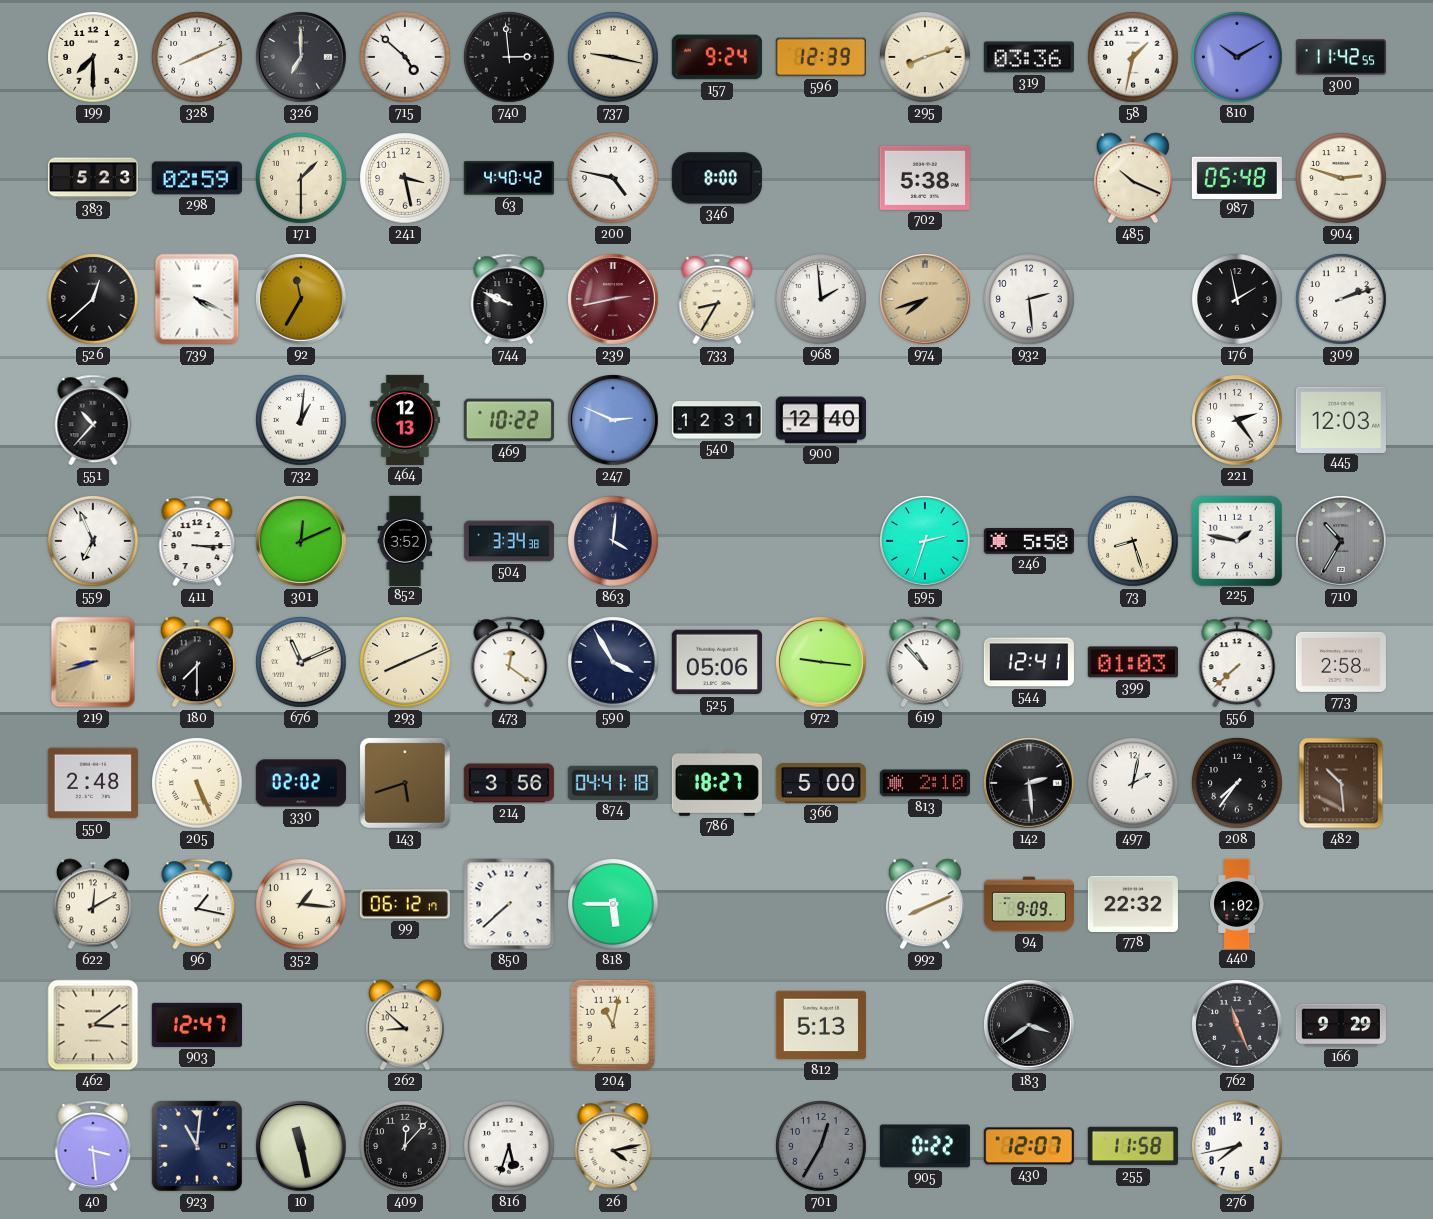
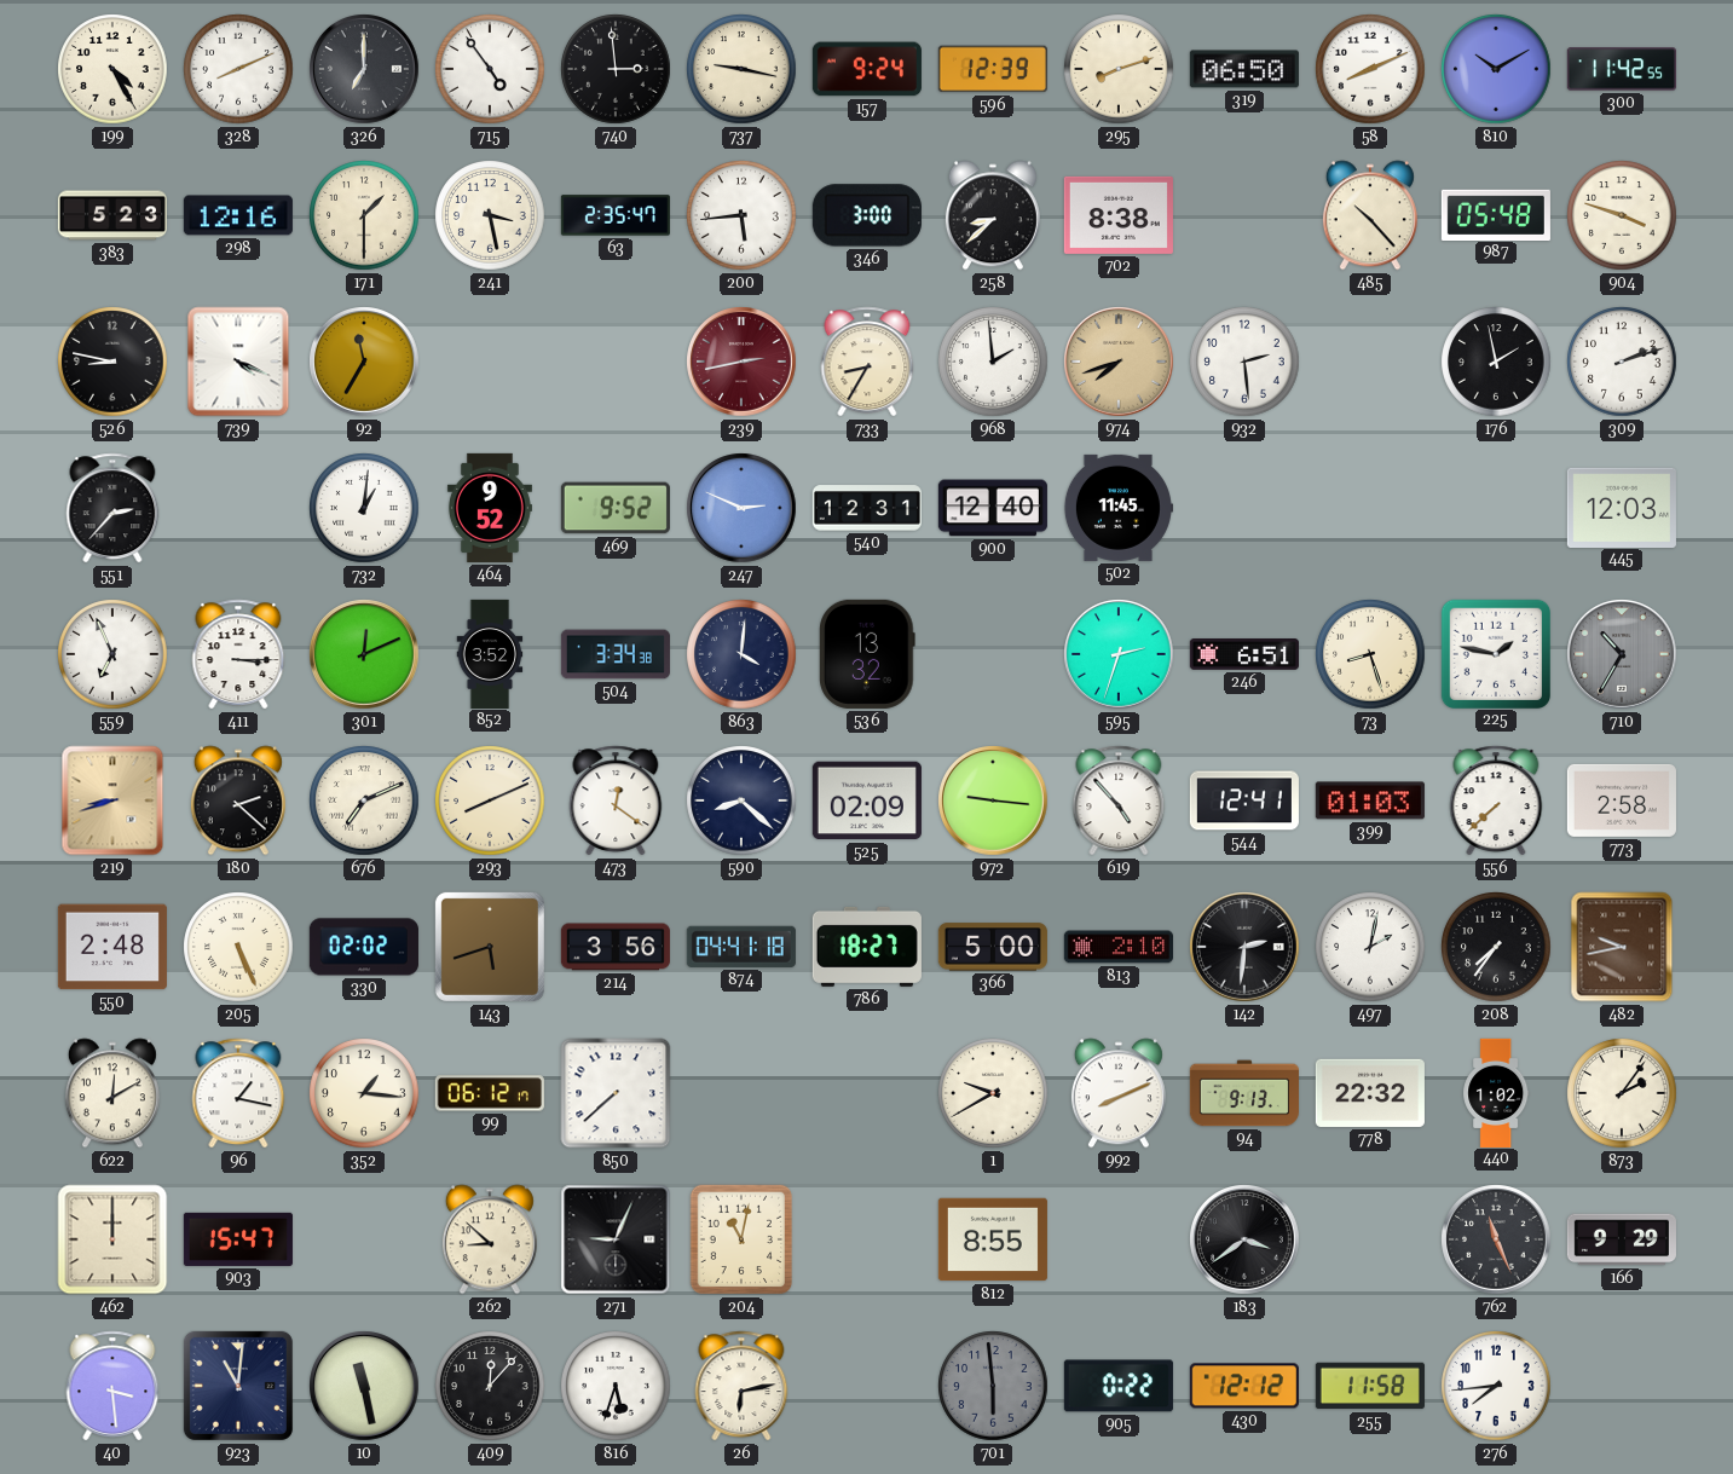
199: 7:30 -> 4:25
715: 4:52 -> 4:54
319: 03:36 -> 06:50
58: 1:32 -> 8:11
298: 02:59 -> 12:16
63: 4:40 -> 2:35
200: 4:47 -> 5:44
346: 8:00 -> 3:00
258: none -> 8:38
702: 5:38 -> 8:38
485: 10:19 -> 10:23
904: 2:48 -> 3:48
526: 12:38 -> 8:47
744: 9:49 -> none
551: 10:37 -> 2:37
464: 12:13 -> 9:52
469: 10:22 -> 9:52
502: none -> 11:45
221: 2:24 -> none
536: none -> 13:32
246: 5:58 -> 6:51
180: 7:30 -> 2:22
676: 11:11 -> 7:11
590: 3:55 -> 8:22
525: 05:06 -> 02:09
619: 10:53 -> 4:53
142: 2:29 -> 2:31
482: 10:29 -> 9:43
818: 5:45 -> none
1: none -> 9:40
94: 9:09 -> 9:13
873: none -> 2:06
462: 3:09 -> 12:00
903: 12:47 -> 15:47
271: none -> 9:04
812: 5:13 -> 8:55
26: 4:13 -> 6:13
701: 12:35 -> 5:59
430: 12:07 -> 12:12
276: 7:43 -> 7:44
